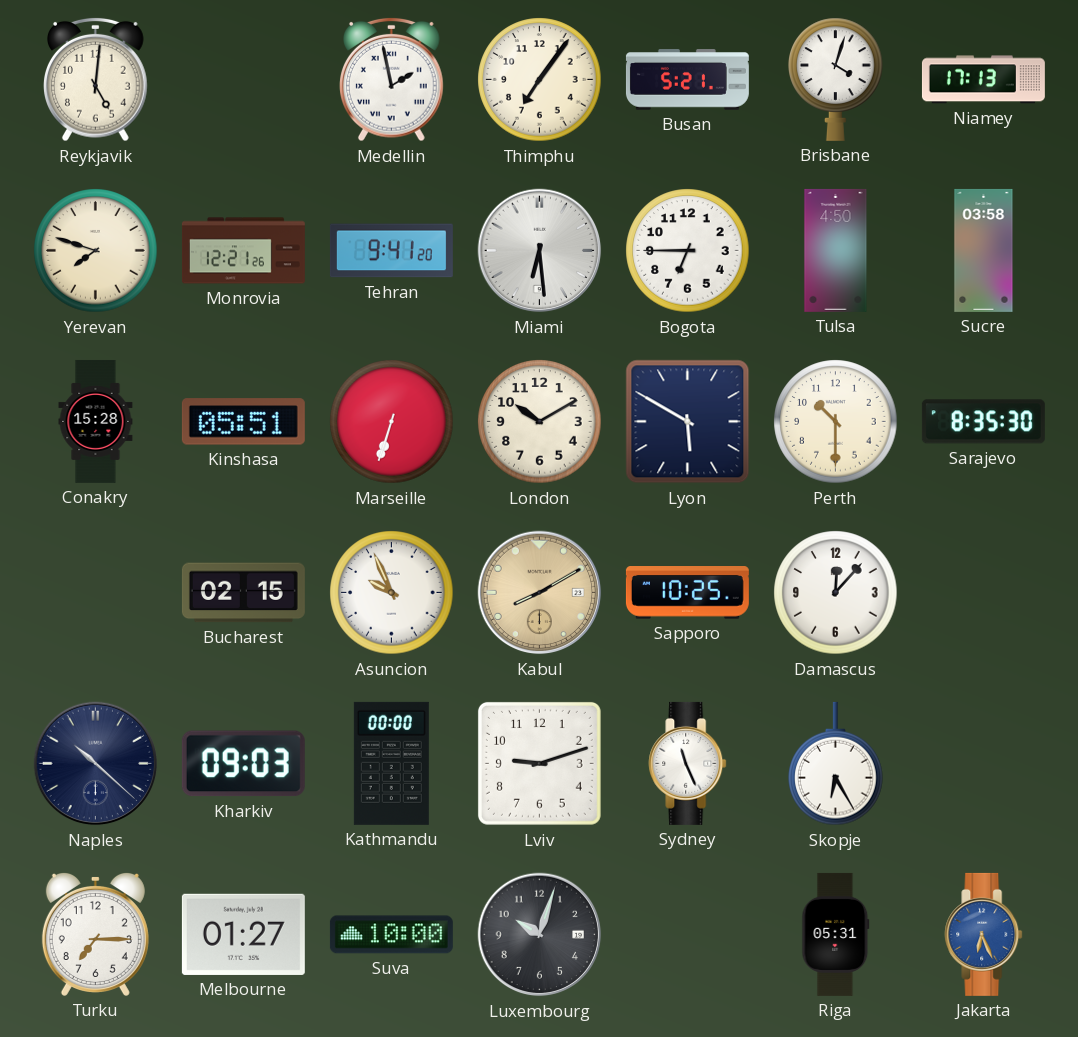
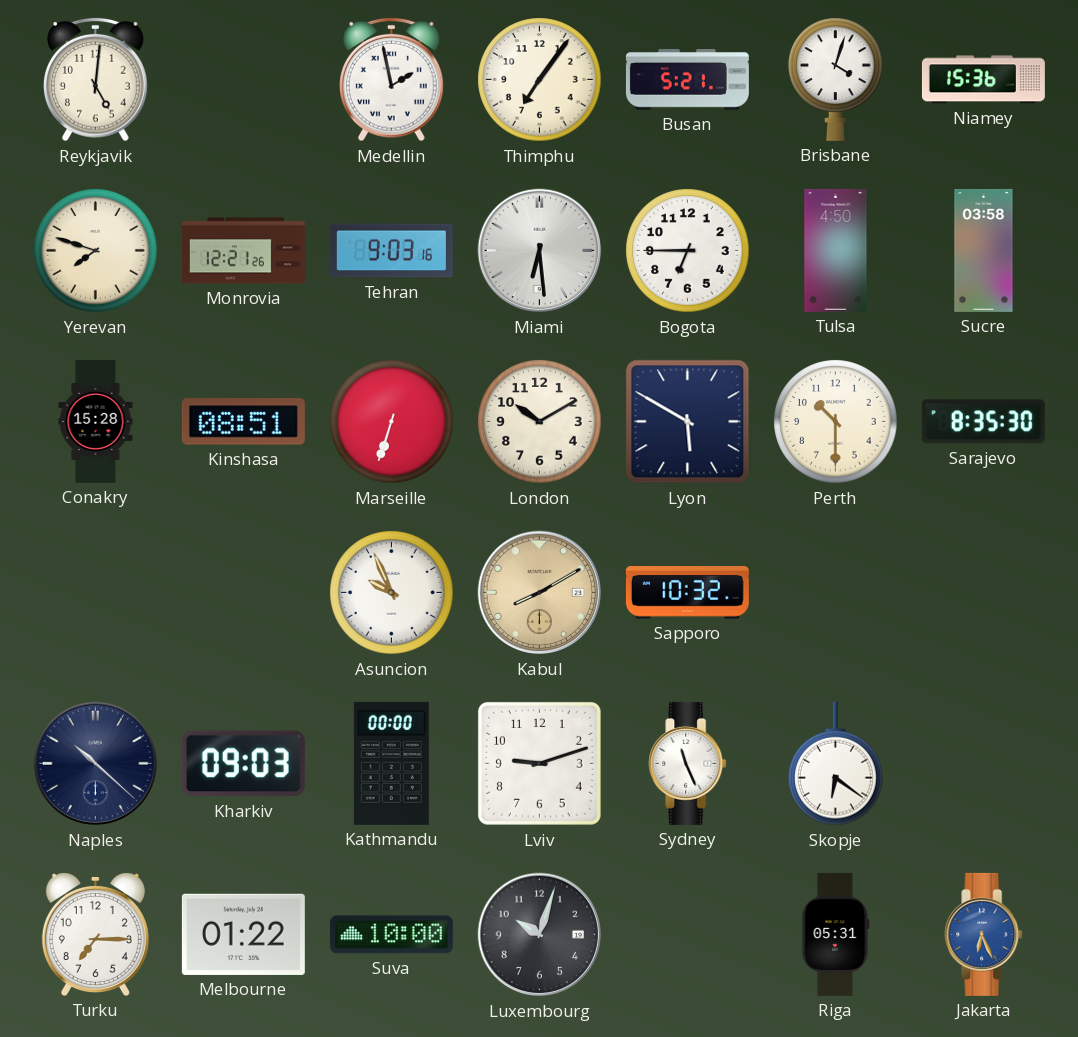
Niamey: 17:13 -> 15:36
Tehran: 9:41 -> 9:03
Kinshasa: 05:51 -> 08:51
Bucharest: 02:15 -> none
Sapporo: 10:25 -> 10:32
Damascus: 12:07 -> none
Skopje: 6:25 -> 6:21
Melbourne: 01:27 -> 01:22
